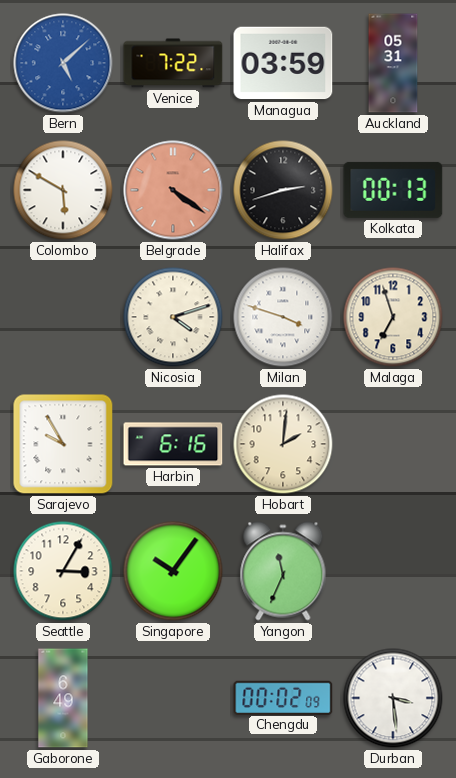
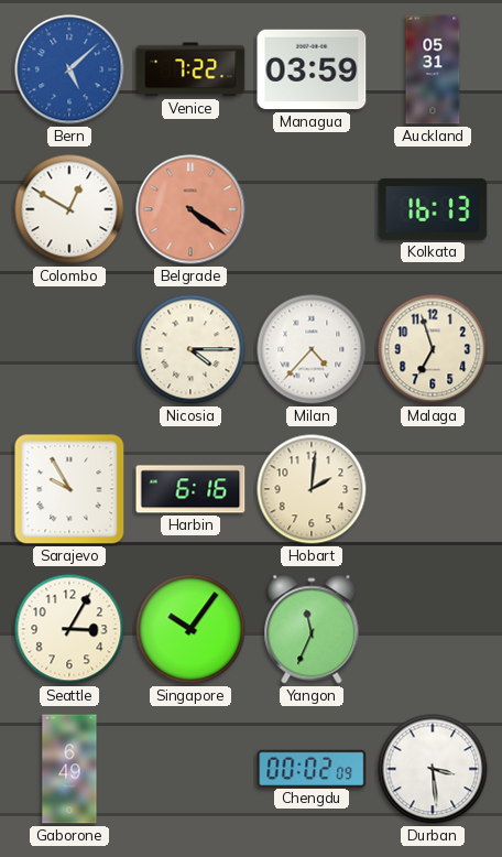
Colombo: 5:50 -> 12:50
Halifax: 2:42 -> none
Kolkata: 00:13 -> 16:13
Nicosia: 4:12 -> 4:15
Milan: 3:48 -> 4:37
